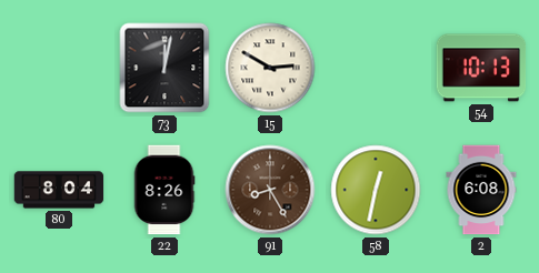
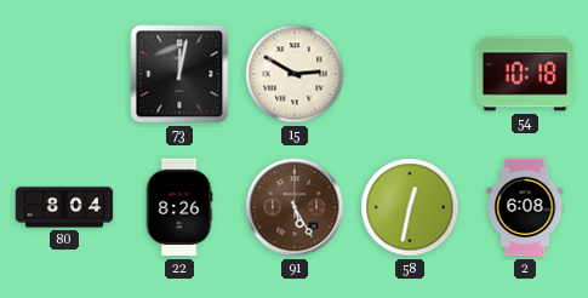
54: 10:13 -> 10:18
91: 8:25 -> 5:25
